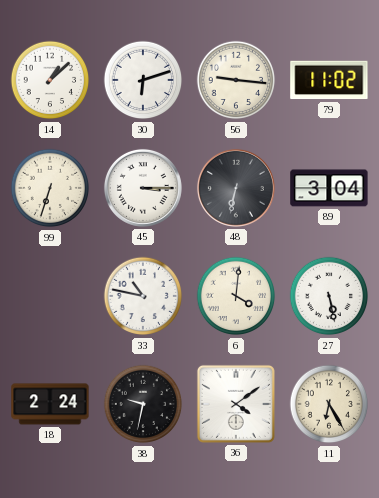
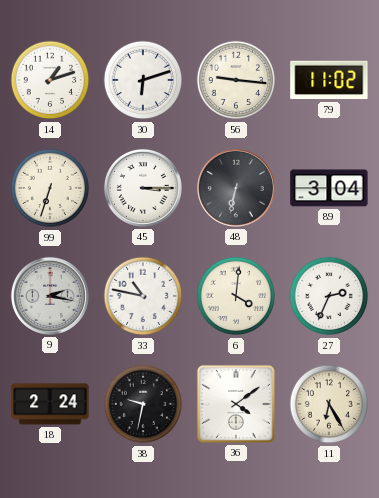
14: 1:08 -> 1:12
9: none -> 2:17
27: 5:28 -> 2:34
